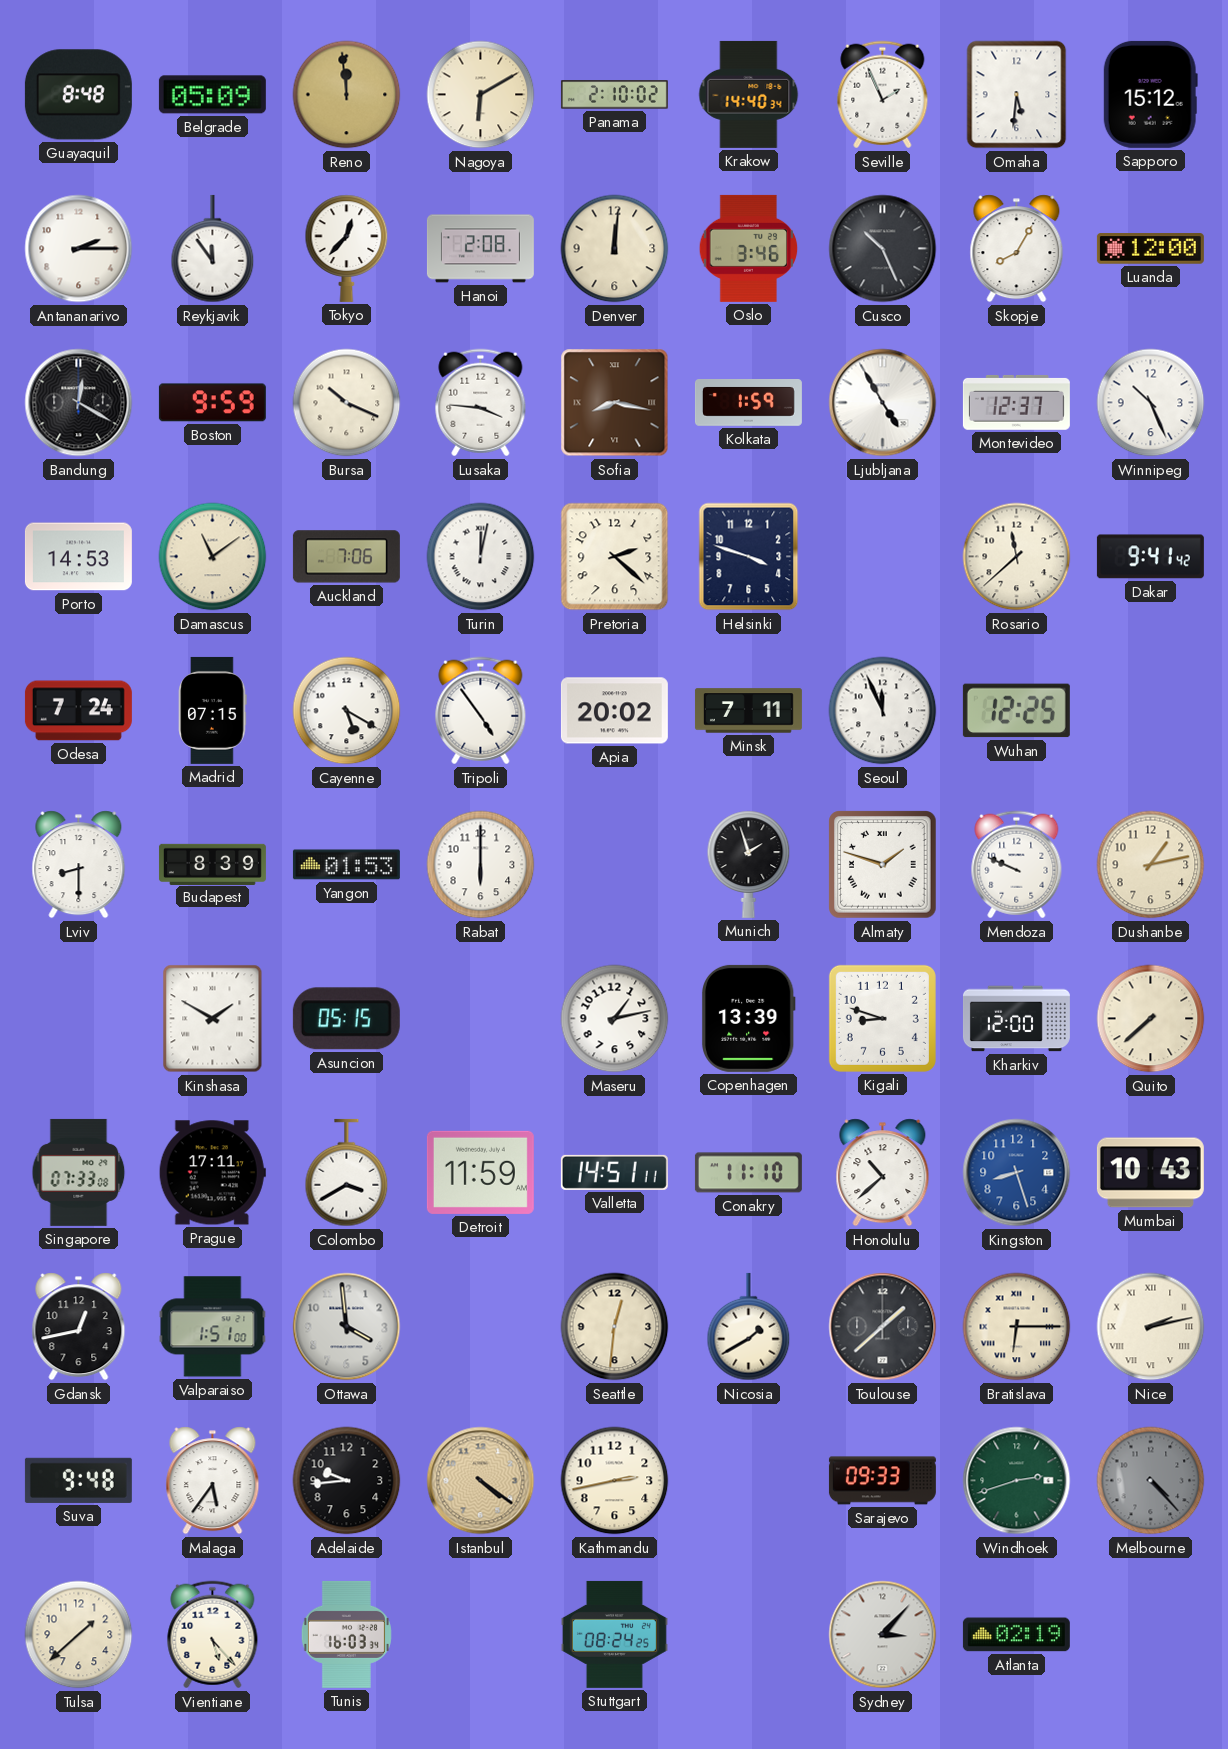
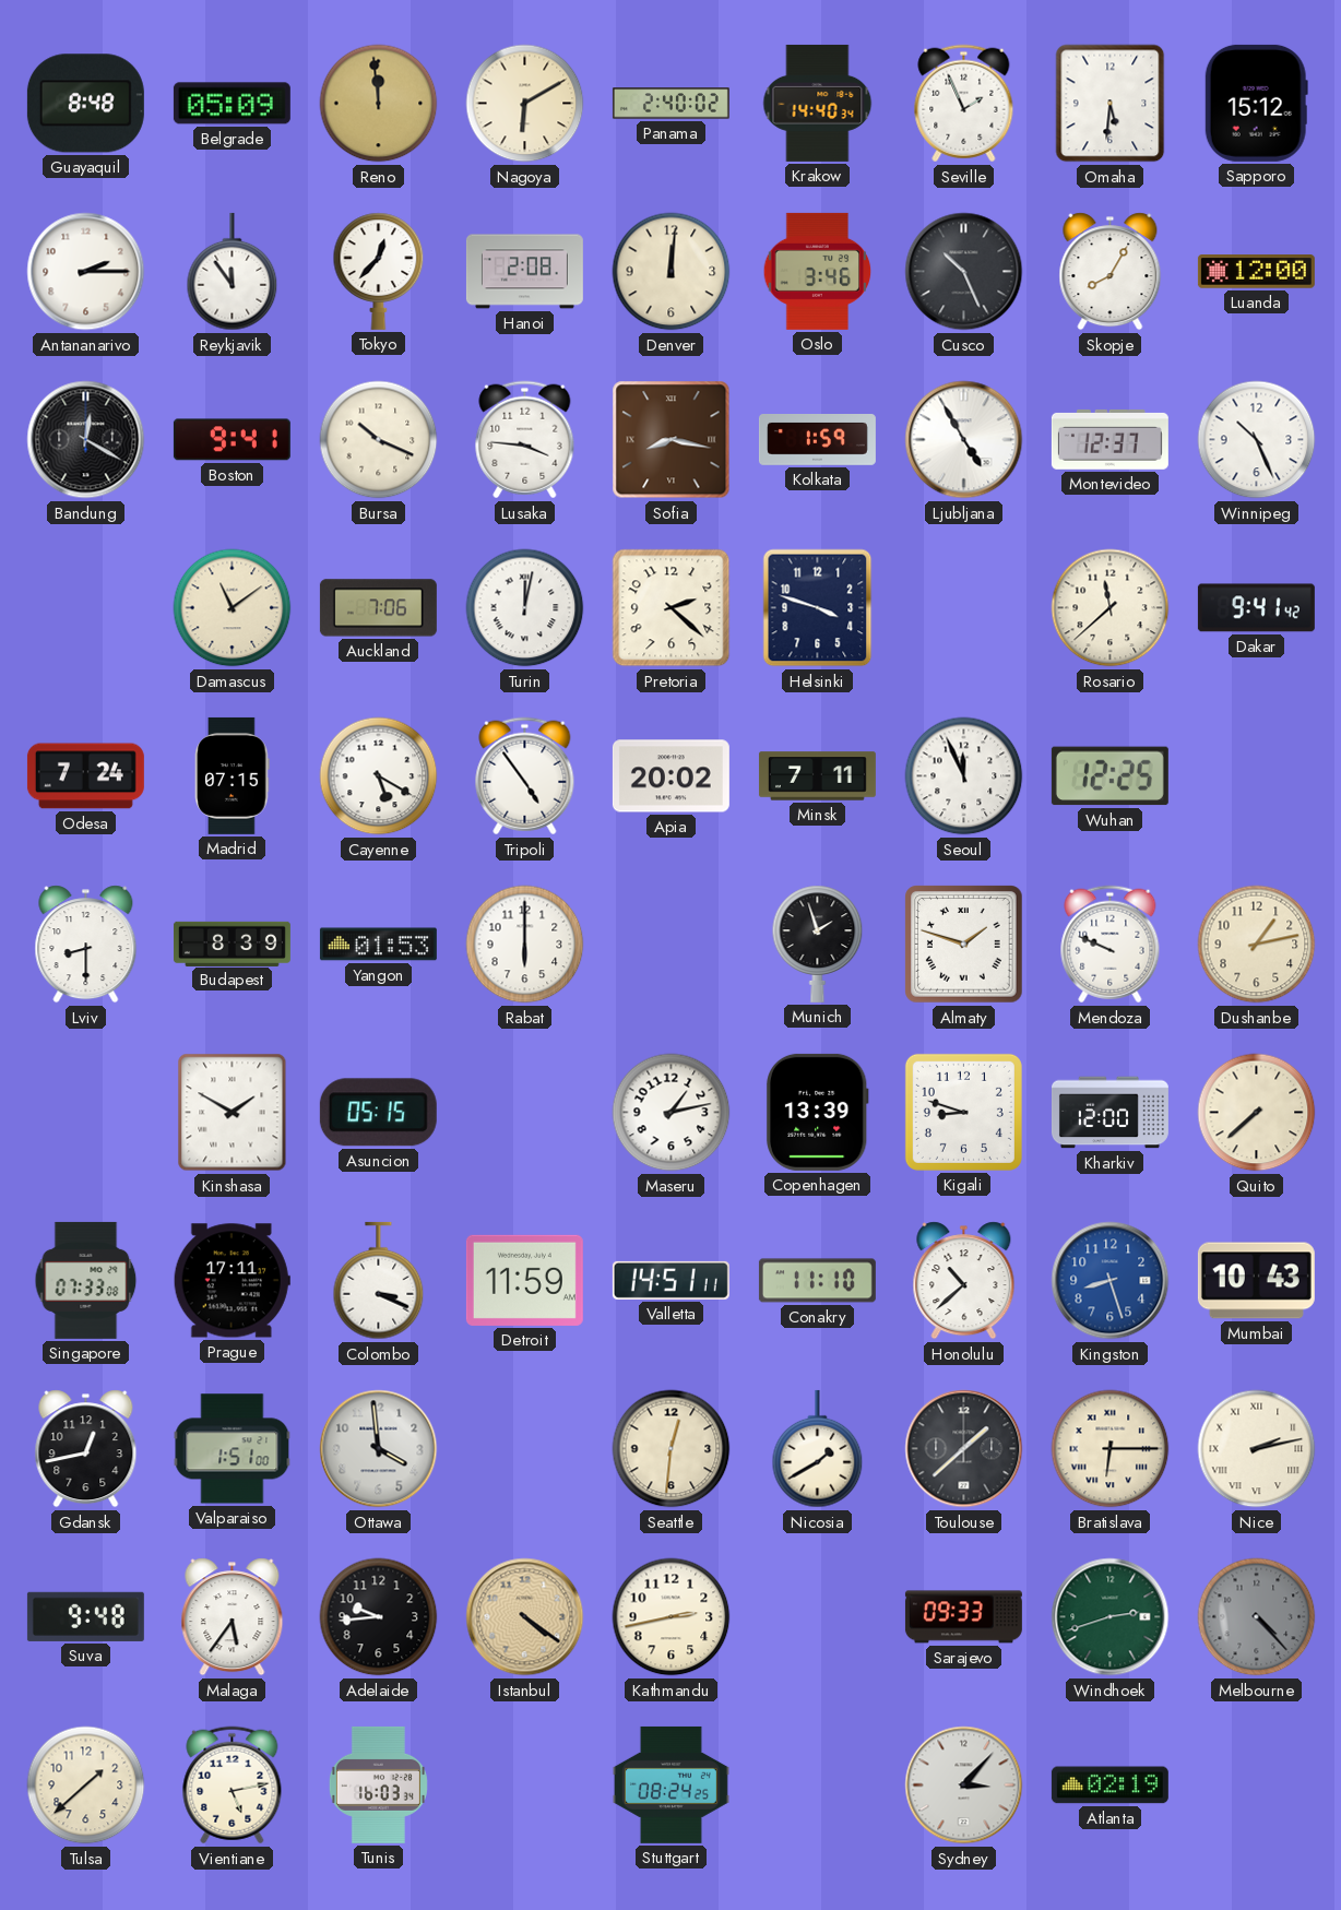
Panama: 2:10 -> 2:40
Boston: 9:59 -> 9:41
Porto: 14:53 -> none
Colombo: 3:40 -> 3:19
Vientiane: 5:23 -> 5:13
